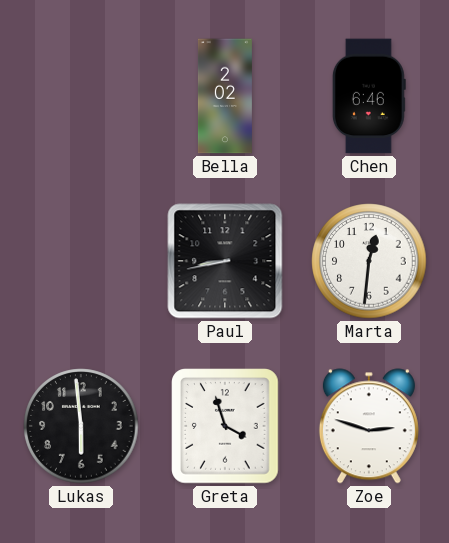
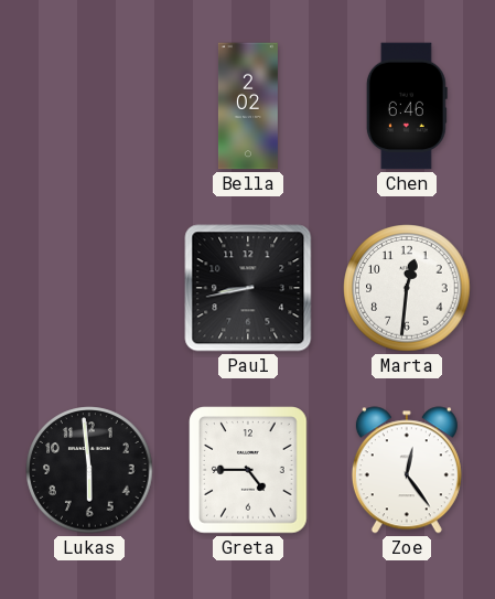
Greta: 3:57 -> 4:45
Zoe: 2:48 -> 12:24
